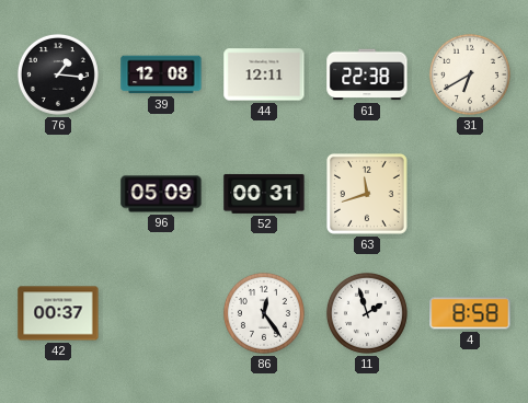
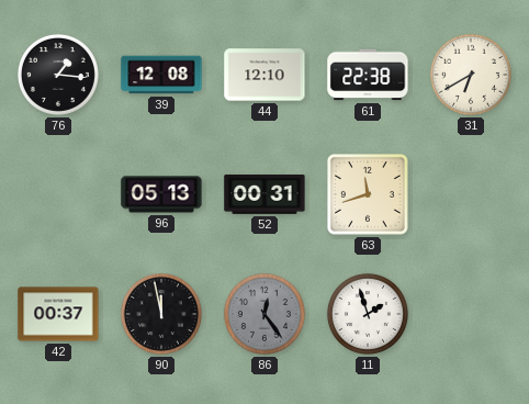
44: 12:11 -> 12:10
96: 05:09 -> 05:13
90: none -> 11:58
86 dial: white -> grey
4: 8:58 -> none
